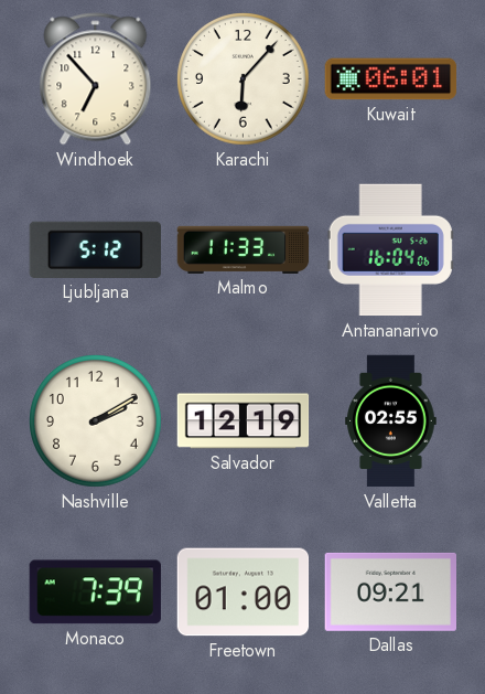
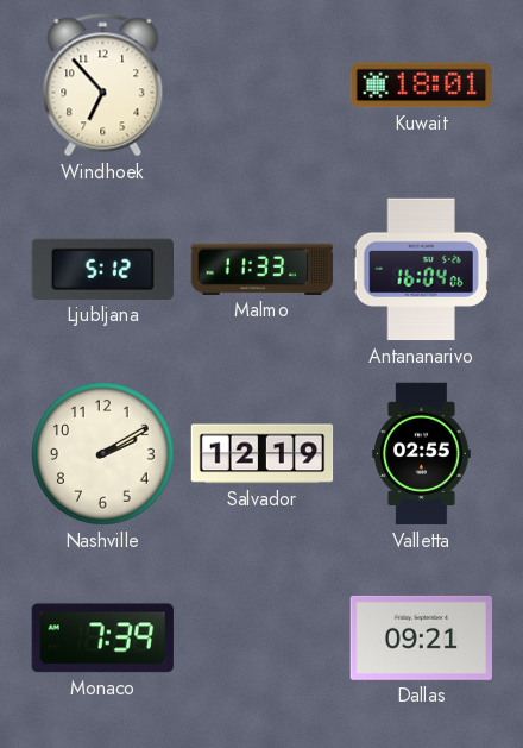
Karachi: 6:07 -> none
Kuwait: 06:01 -> 18:01
Freetown: 01:00 -> none
